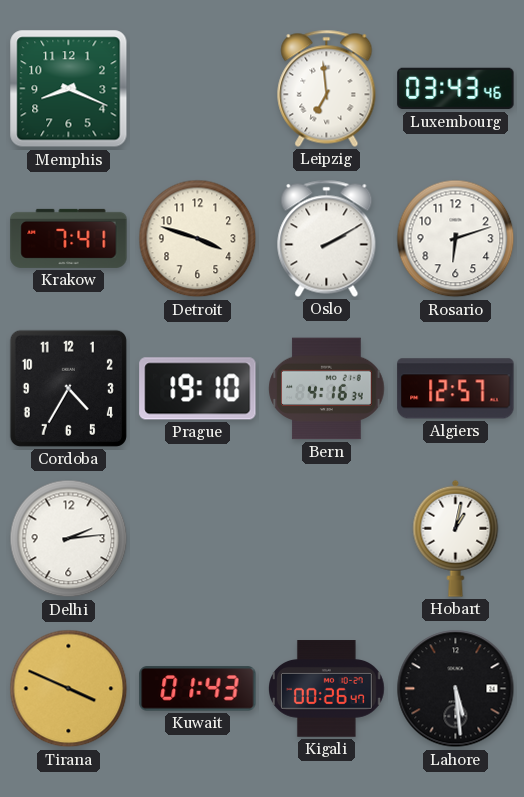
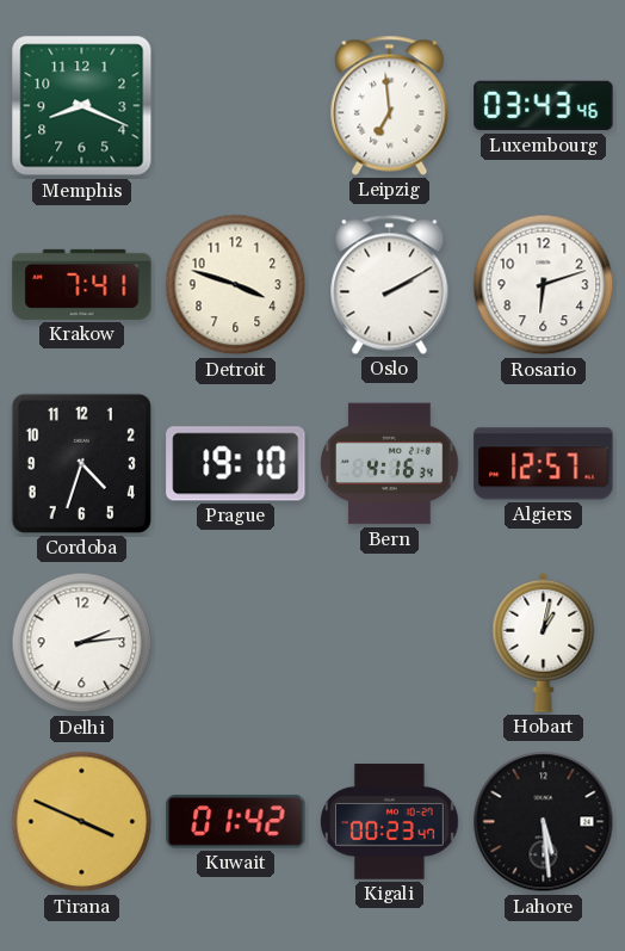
Cordoba: 4:35 -> 4:33
Kuwait: 01:43 -> 01:42
Kigali: 00:26 -> 00:23
